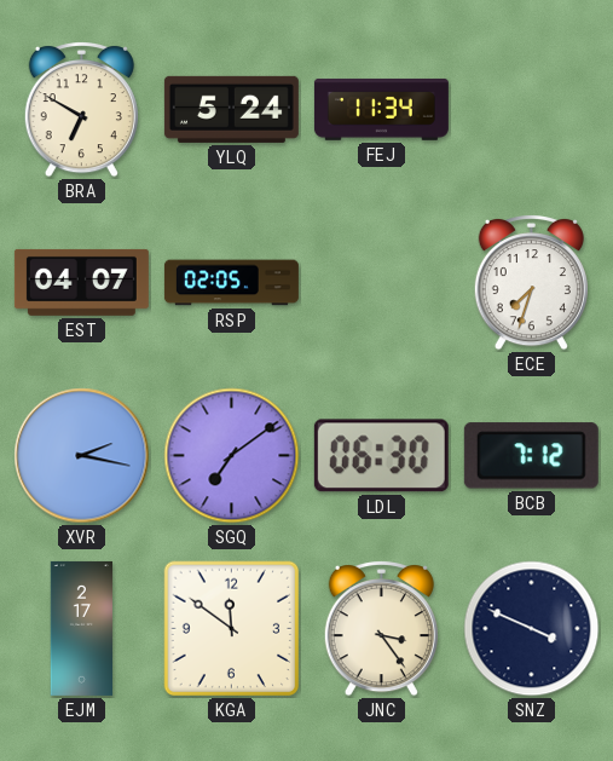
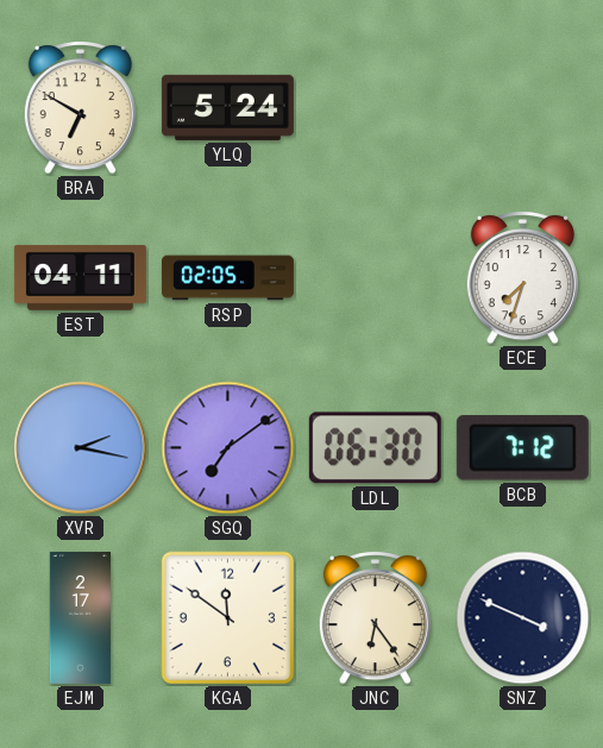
FEJ: 11:34 -> none
EST: 04:07 -> 04:11
JNC: 3:24 -> 6:24
